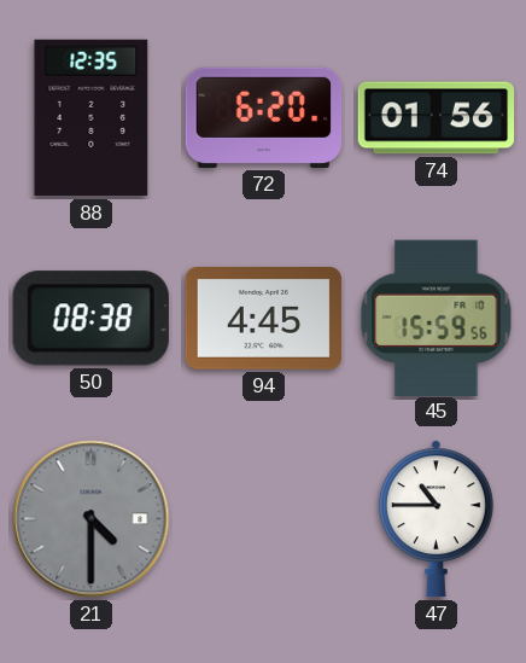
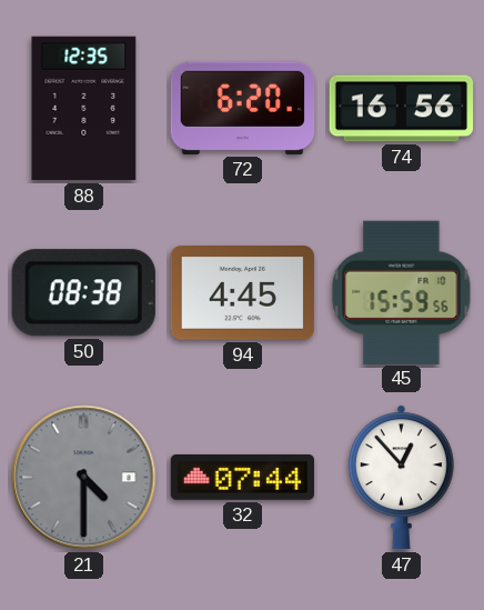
74: 01:56 -> 16:56
32: none -> 07:44
47: 10:45 -> 12:53
